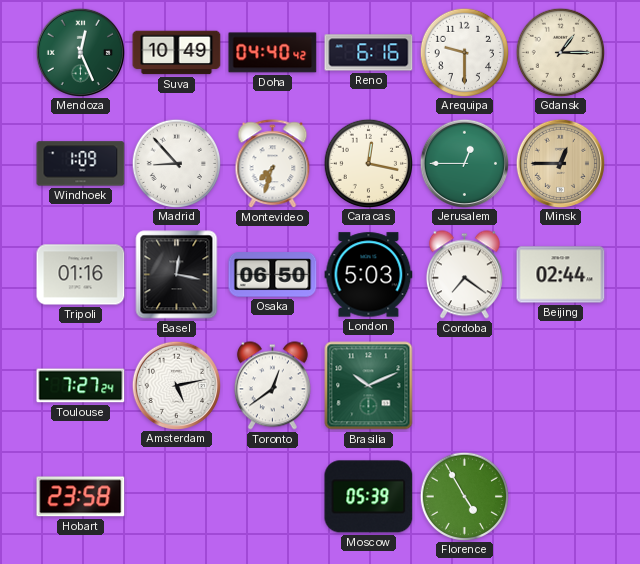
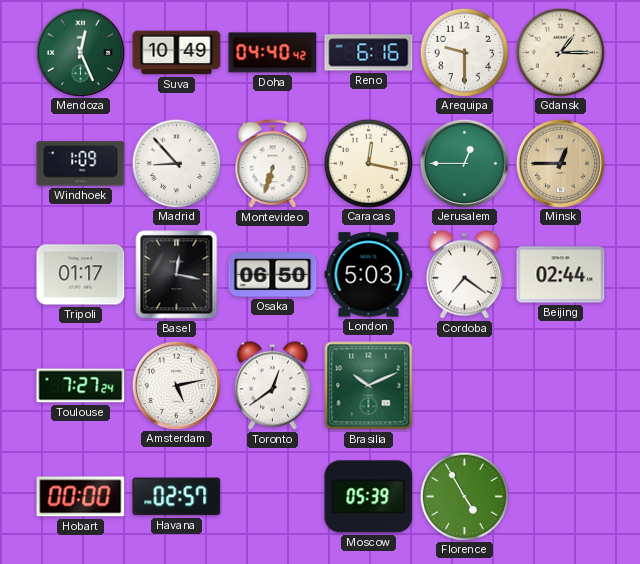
Montevideo: 7:33 -> 6:33
Tripoli: 01:16 -> 01:17
Hobart: 23:58 -> 00:00
Havana: none -> 02:57
